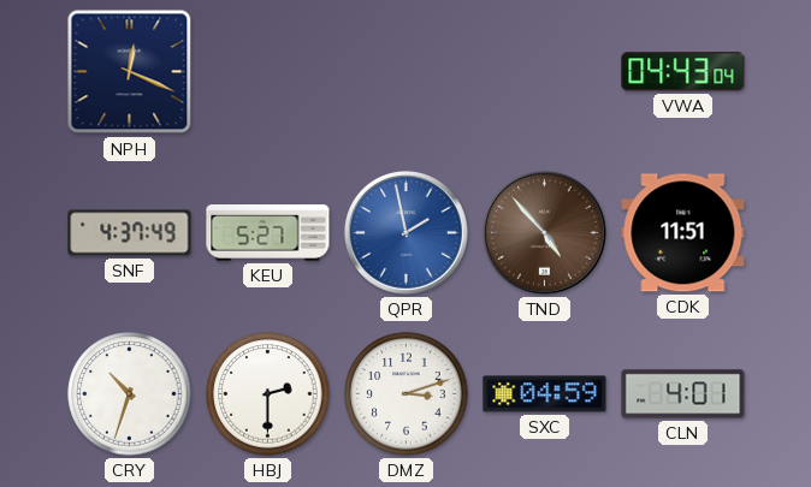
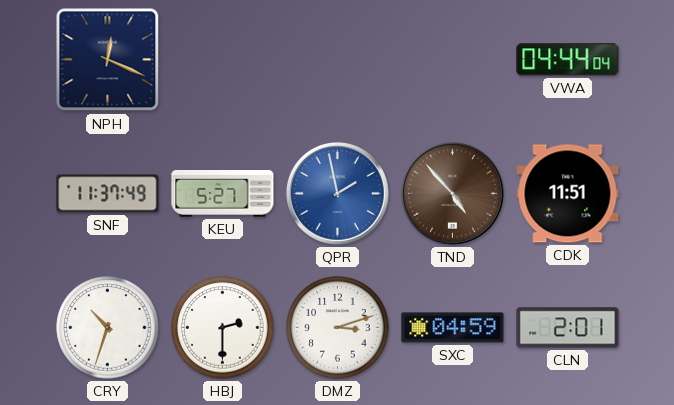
VWA: 04:43 -> 04:44
SNF: 4:37 -> 11:37
CLN: 4:01 -> 2:01
